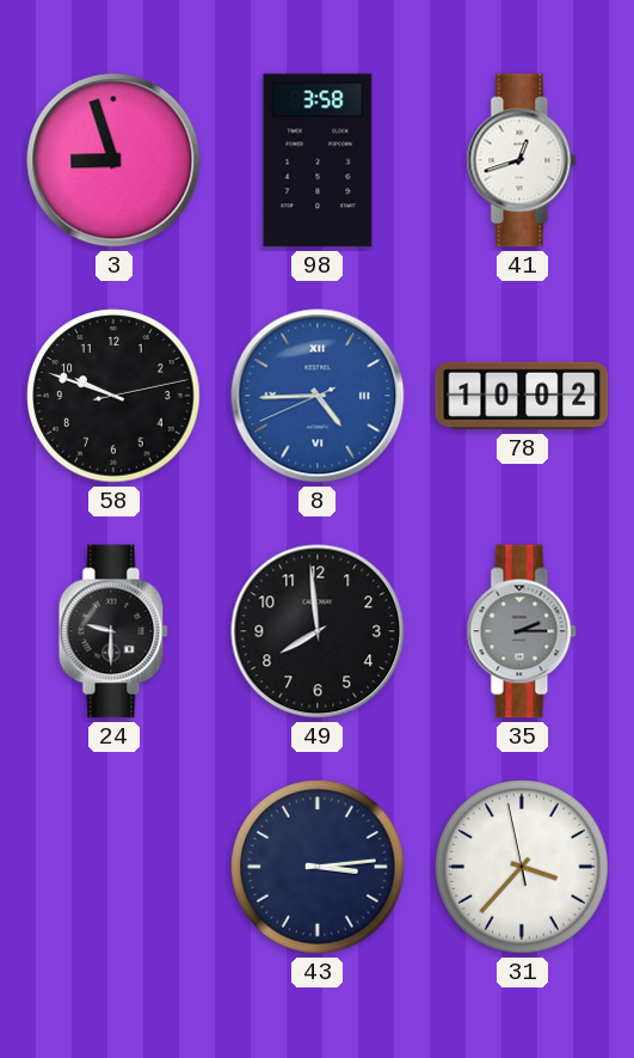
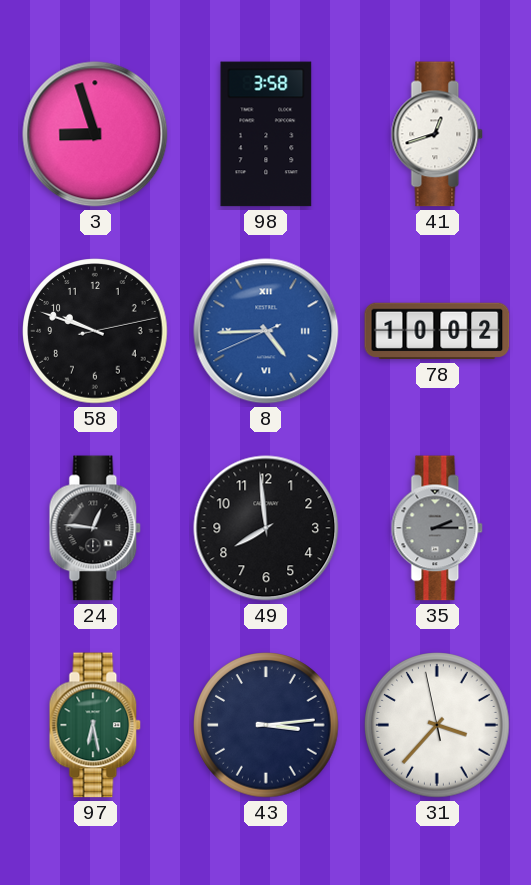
24: 9:30 -> 12:46
97: none -> 6:28
